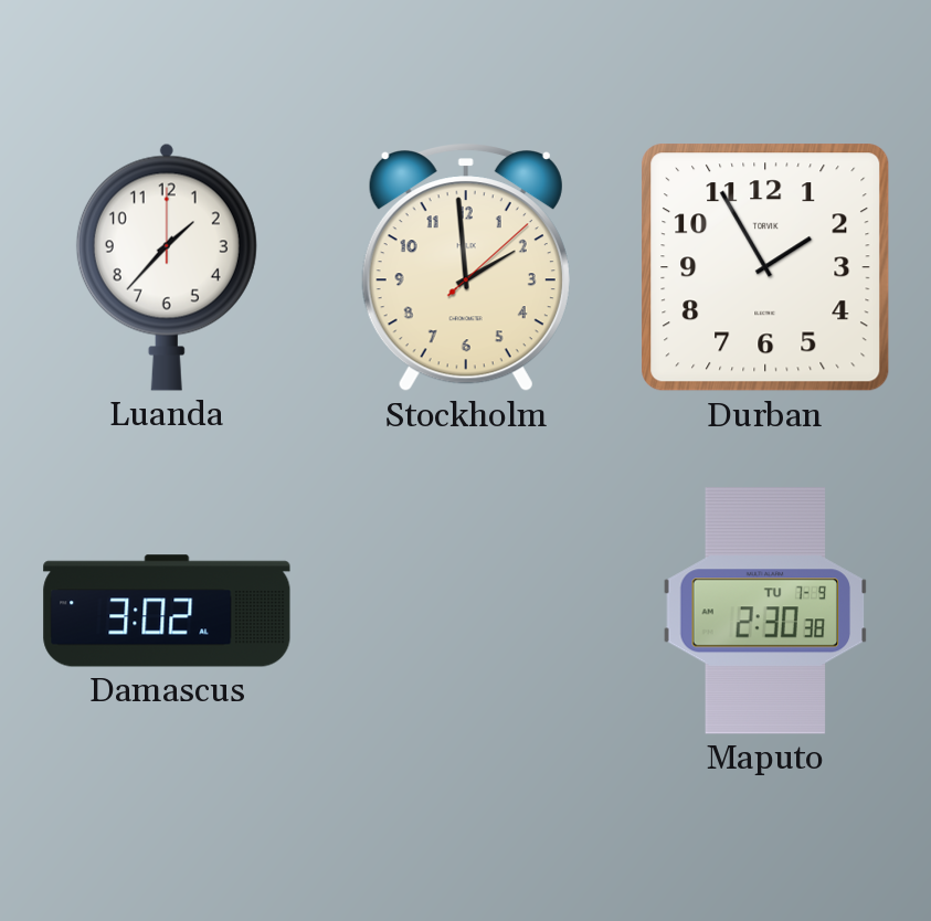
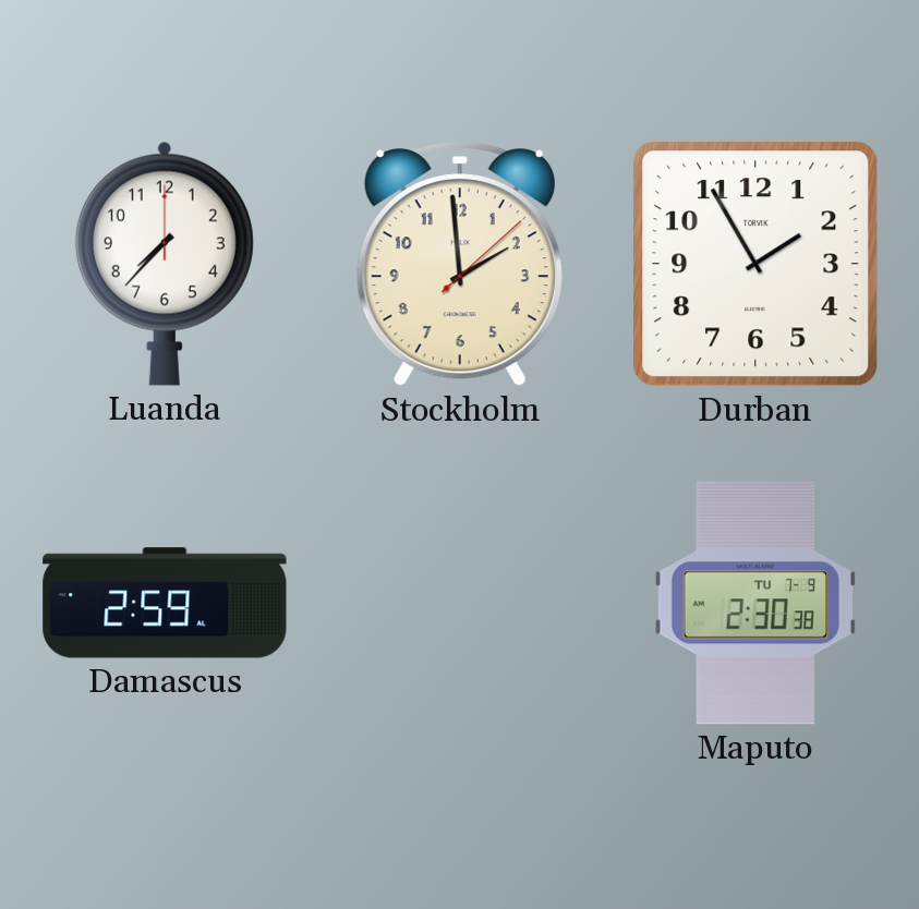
Luanda: 1:37 -> 7:37
Damascus: 3:02 -> 2:59
